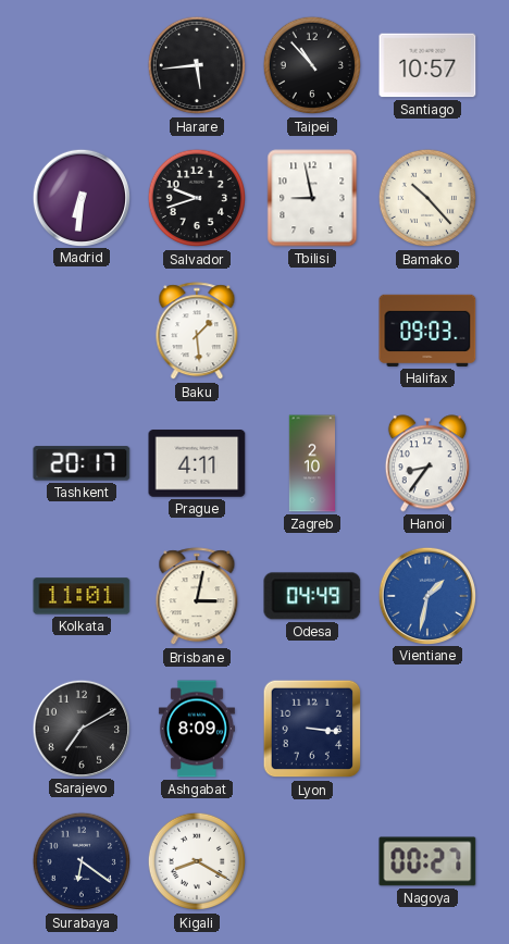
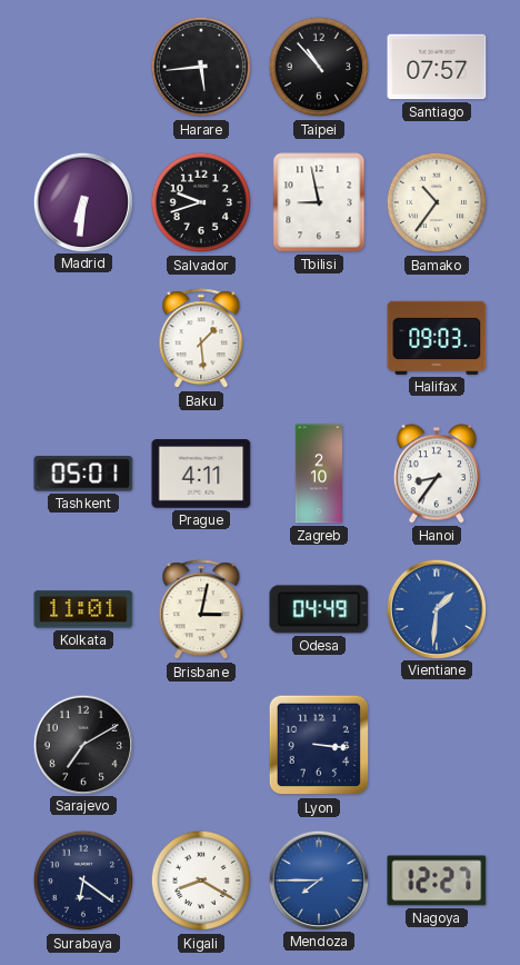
Santiago: 10:57 -> 07:57
Bamako: 10:23 -> 10:36
Tashkent: 20:17 -> 05:01
Vientiane: 1:32 -> 1:31
Ashgabat: 8:09 -> none
Mendoza: none -> 7:45
Nagoya: 00:27 -> 12:27
